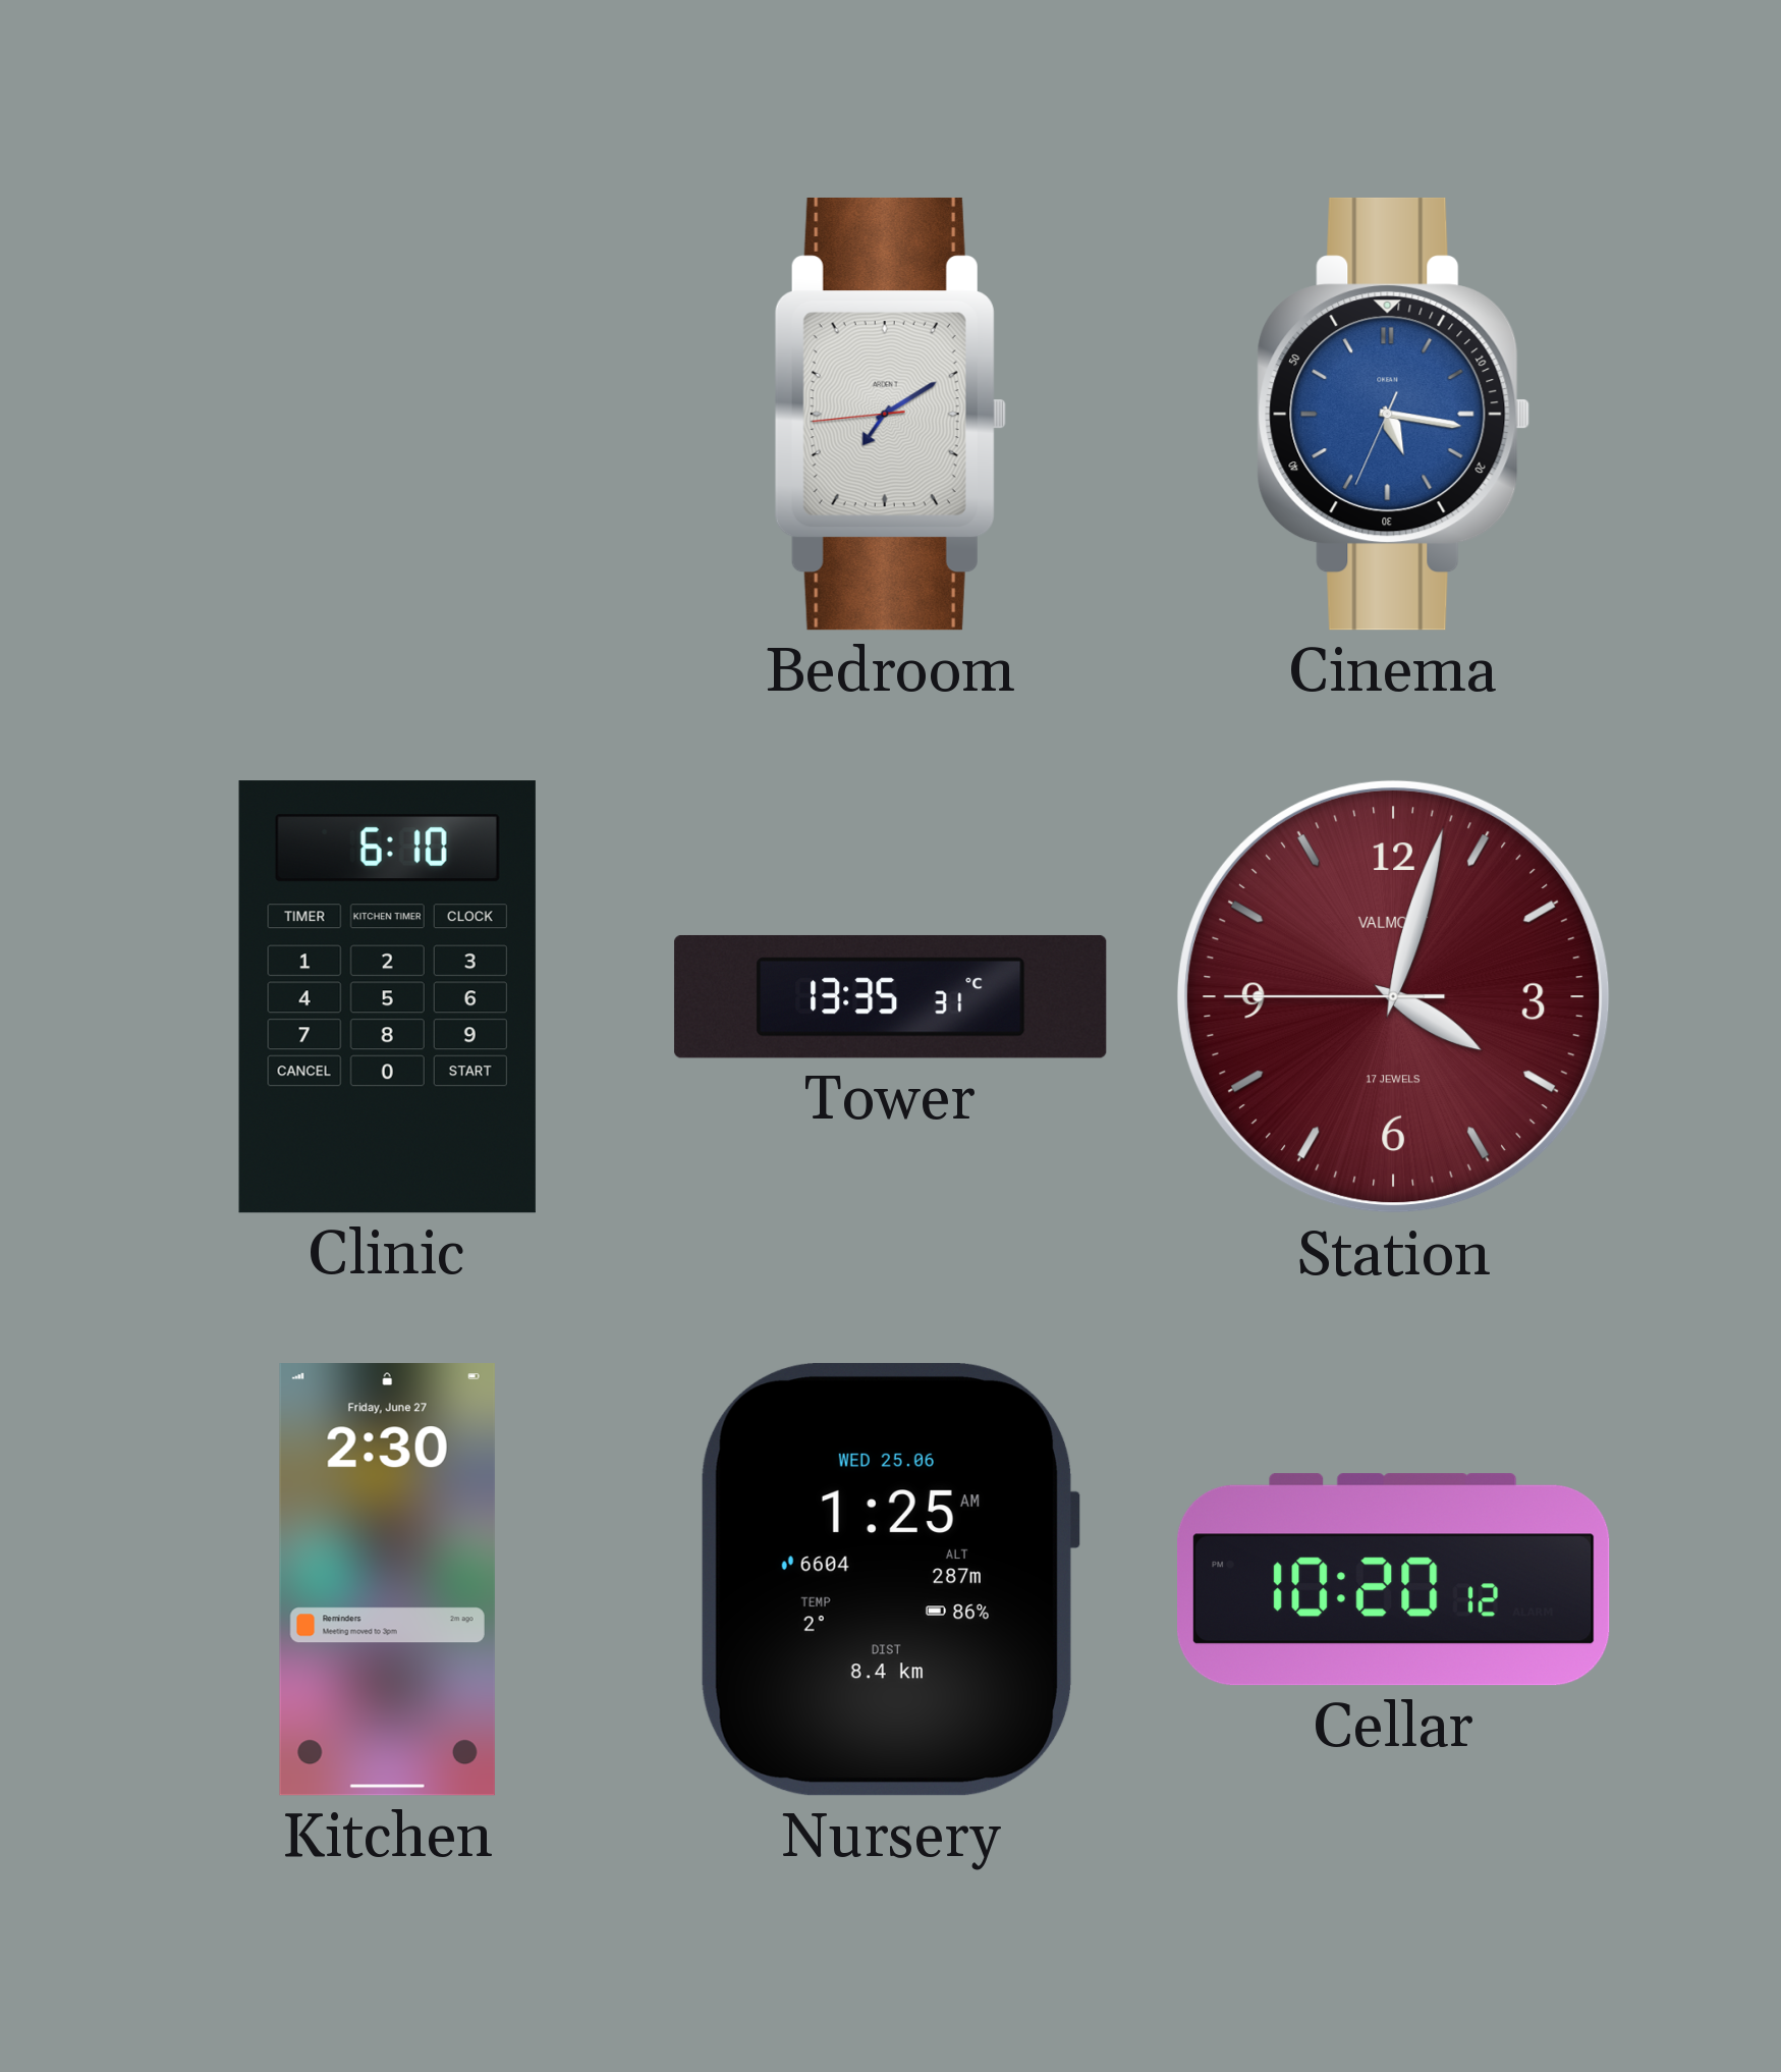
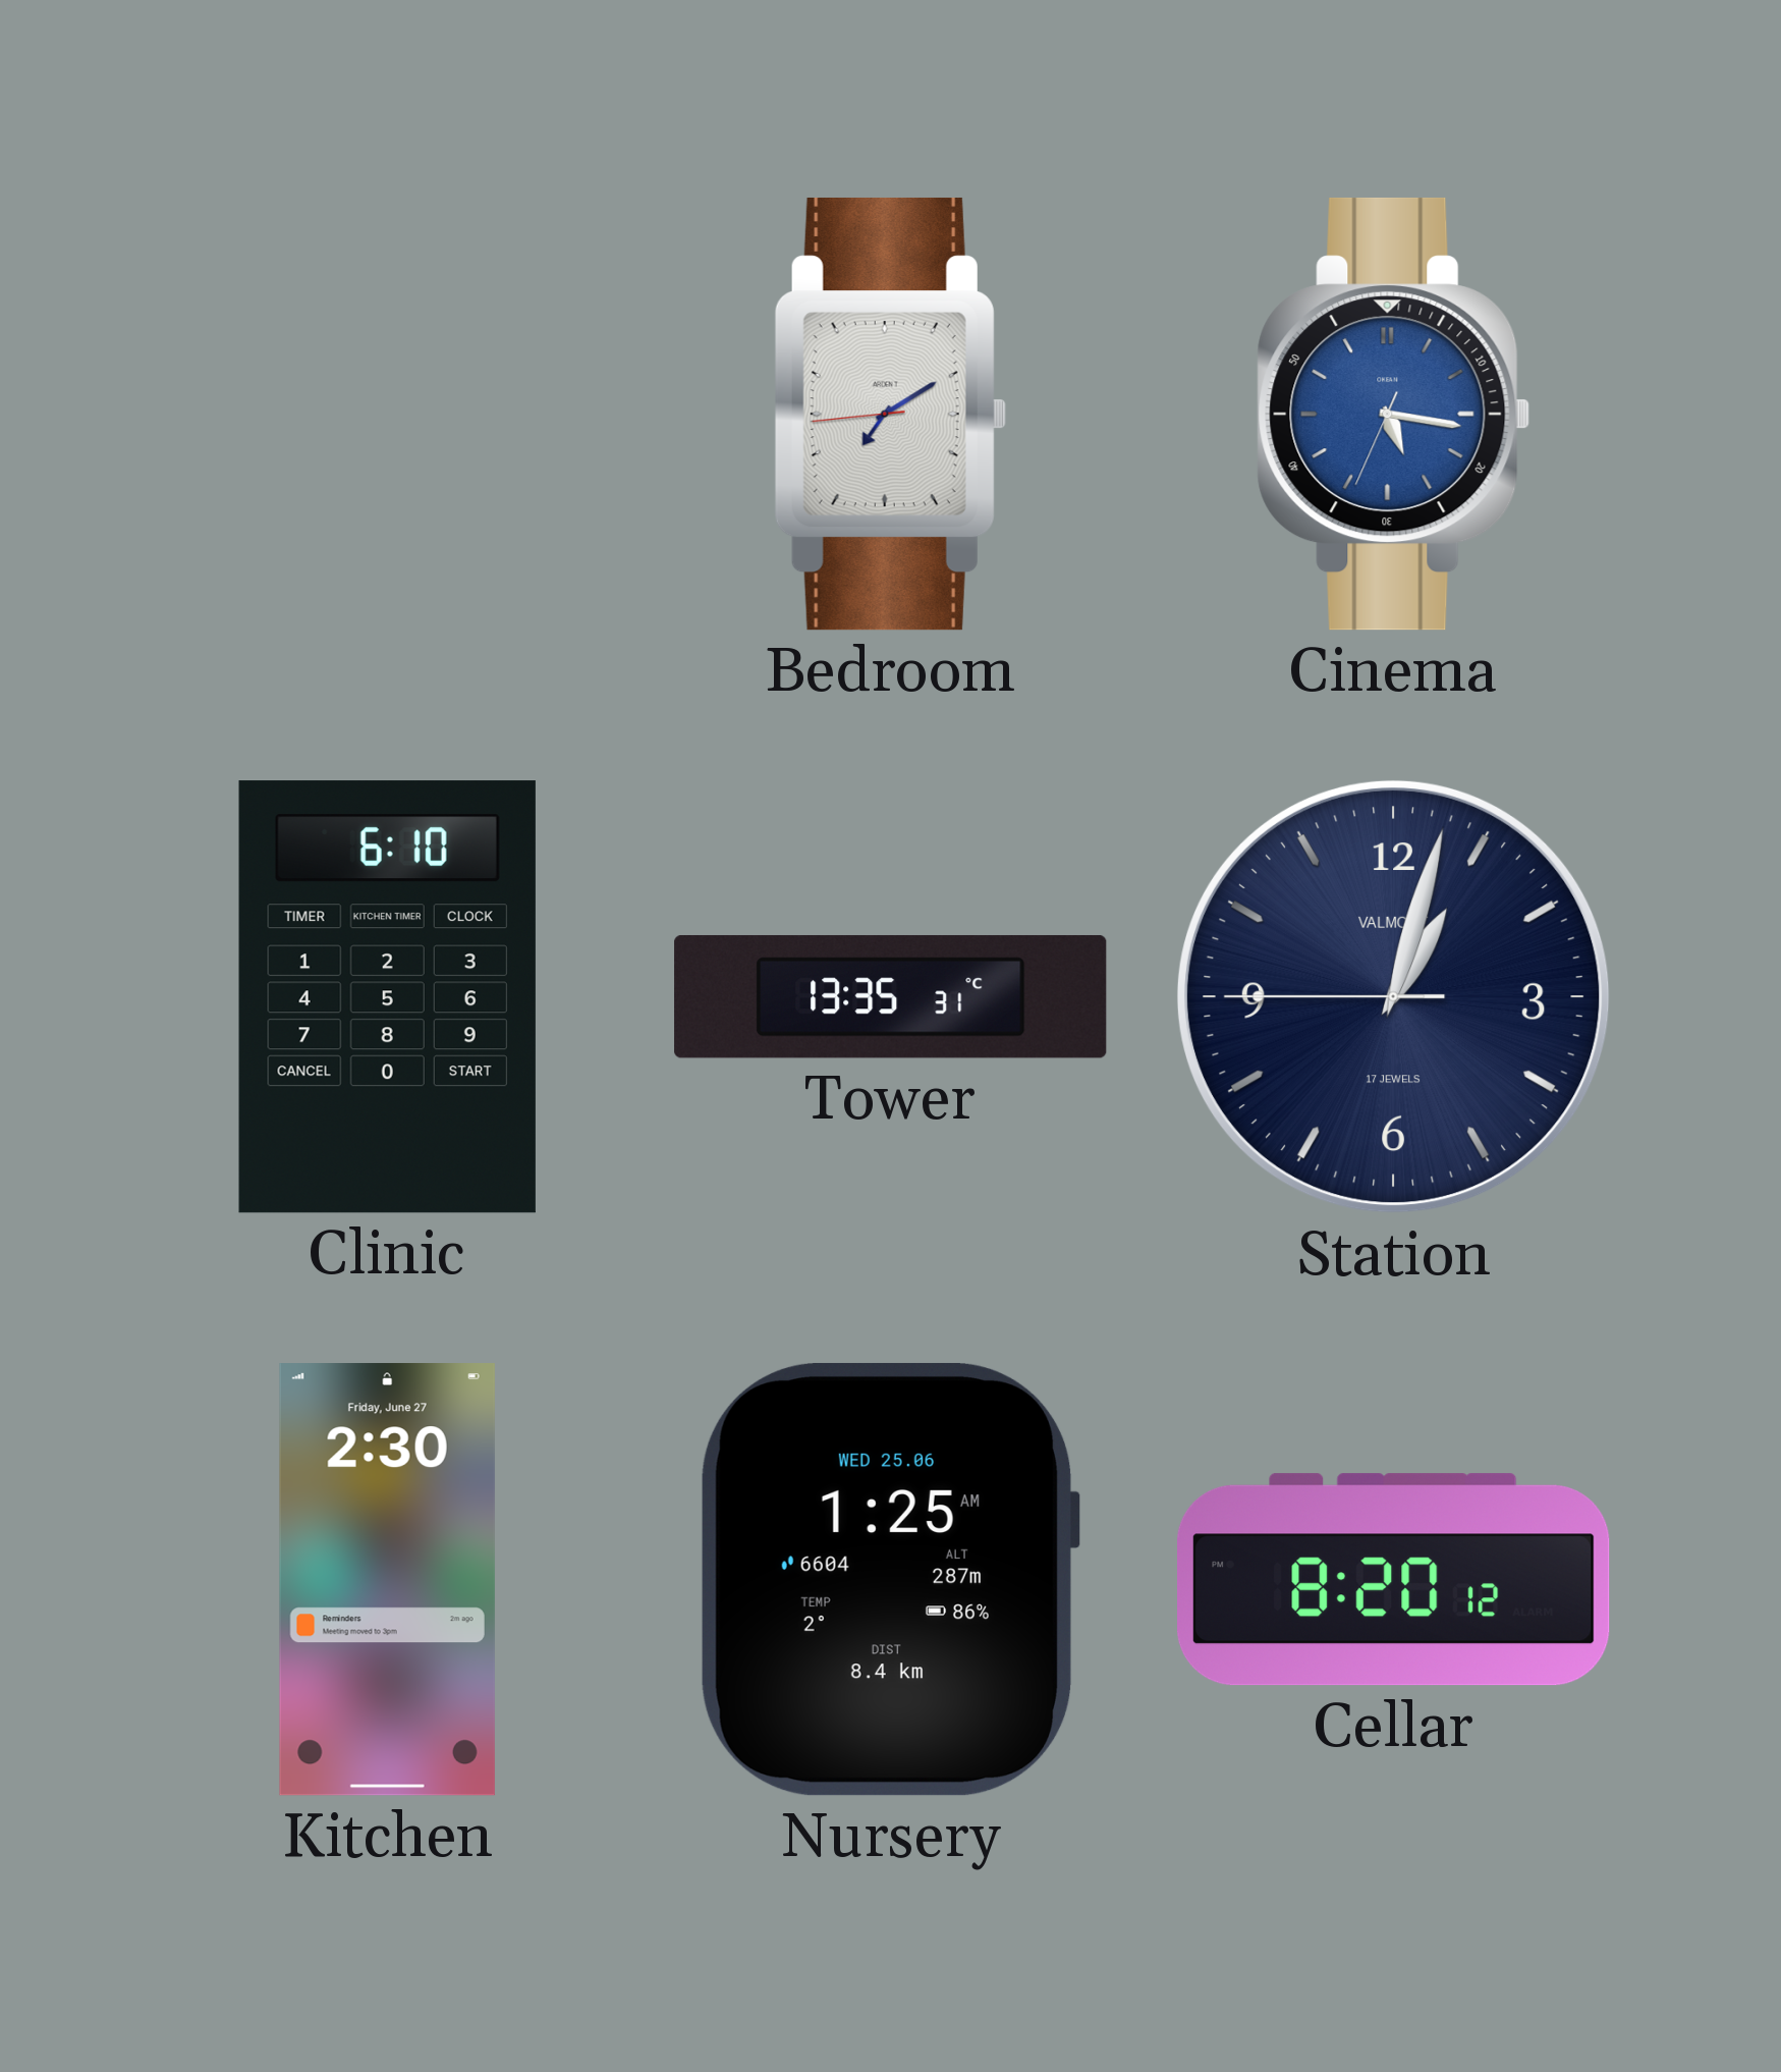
Station: 4:02 -> 1:02
Station dial: burgundy -> navy
Cellar: 10:20 -> 8:20
